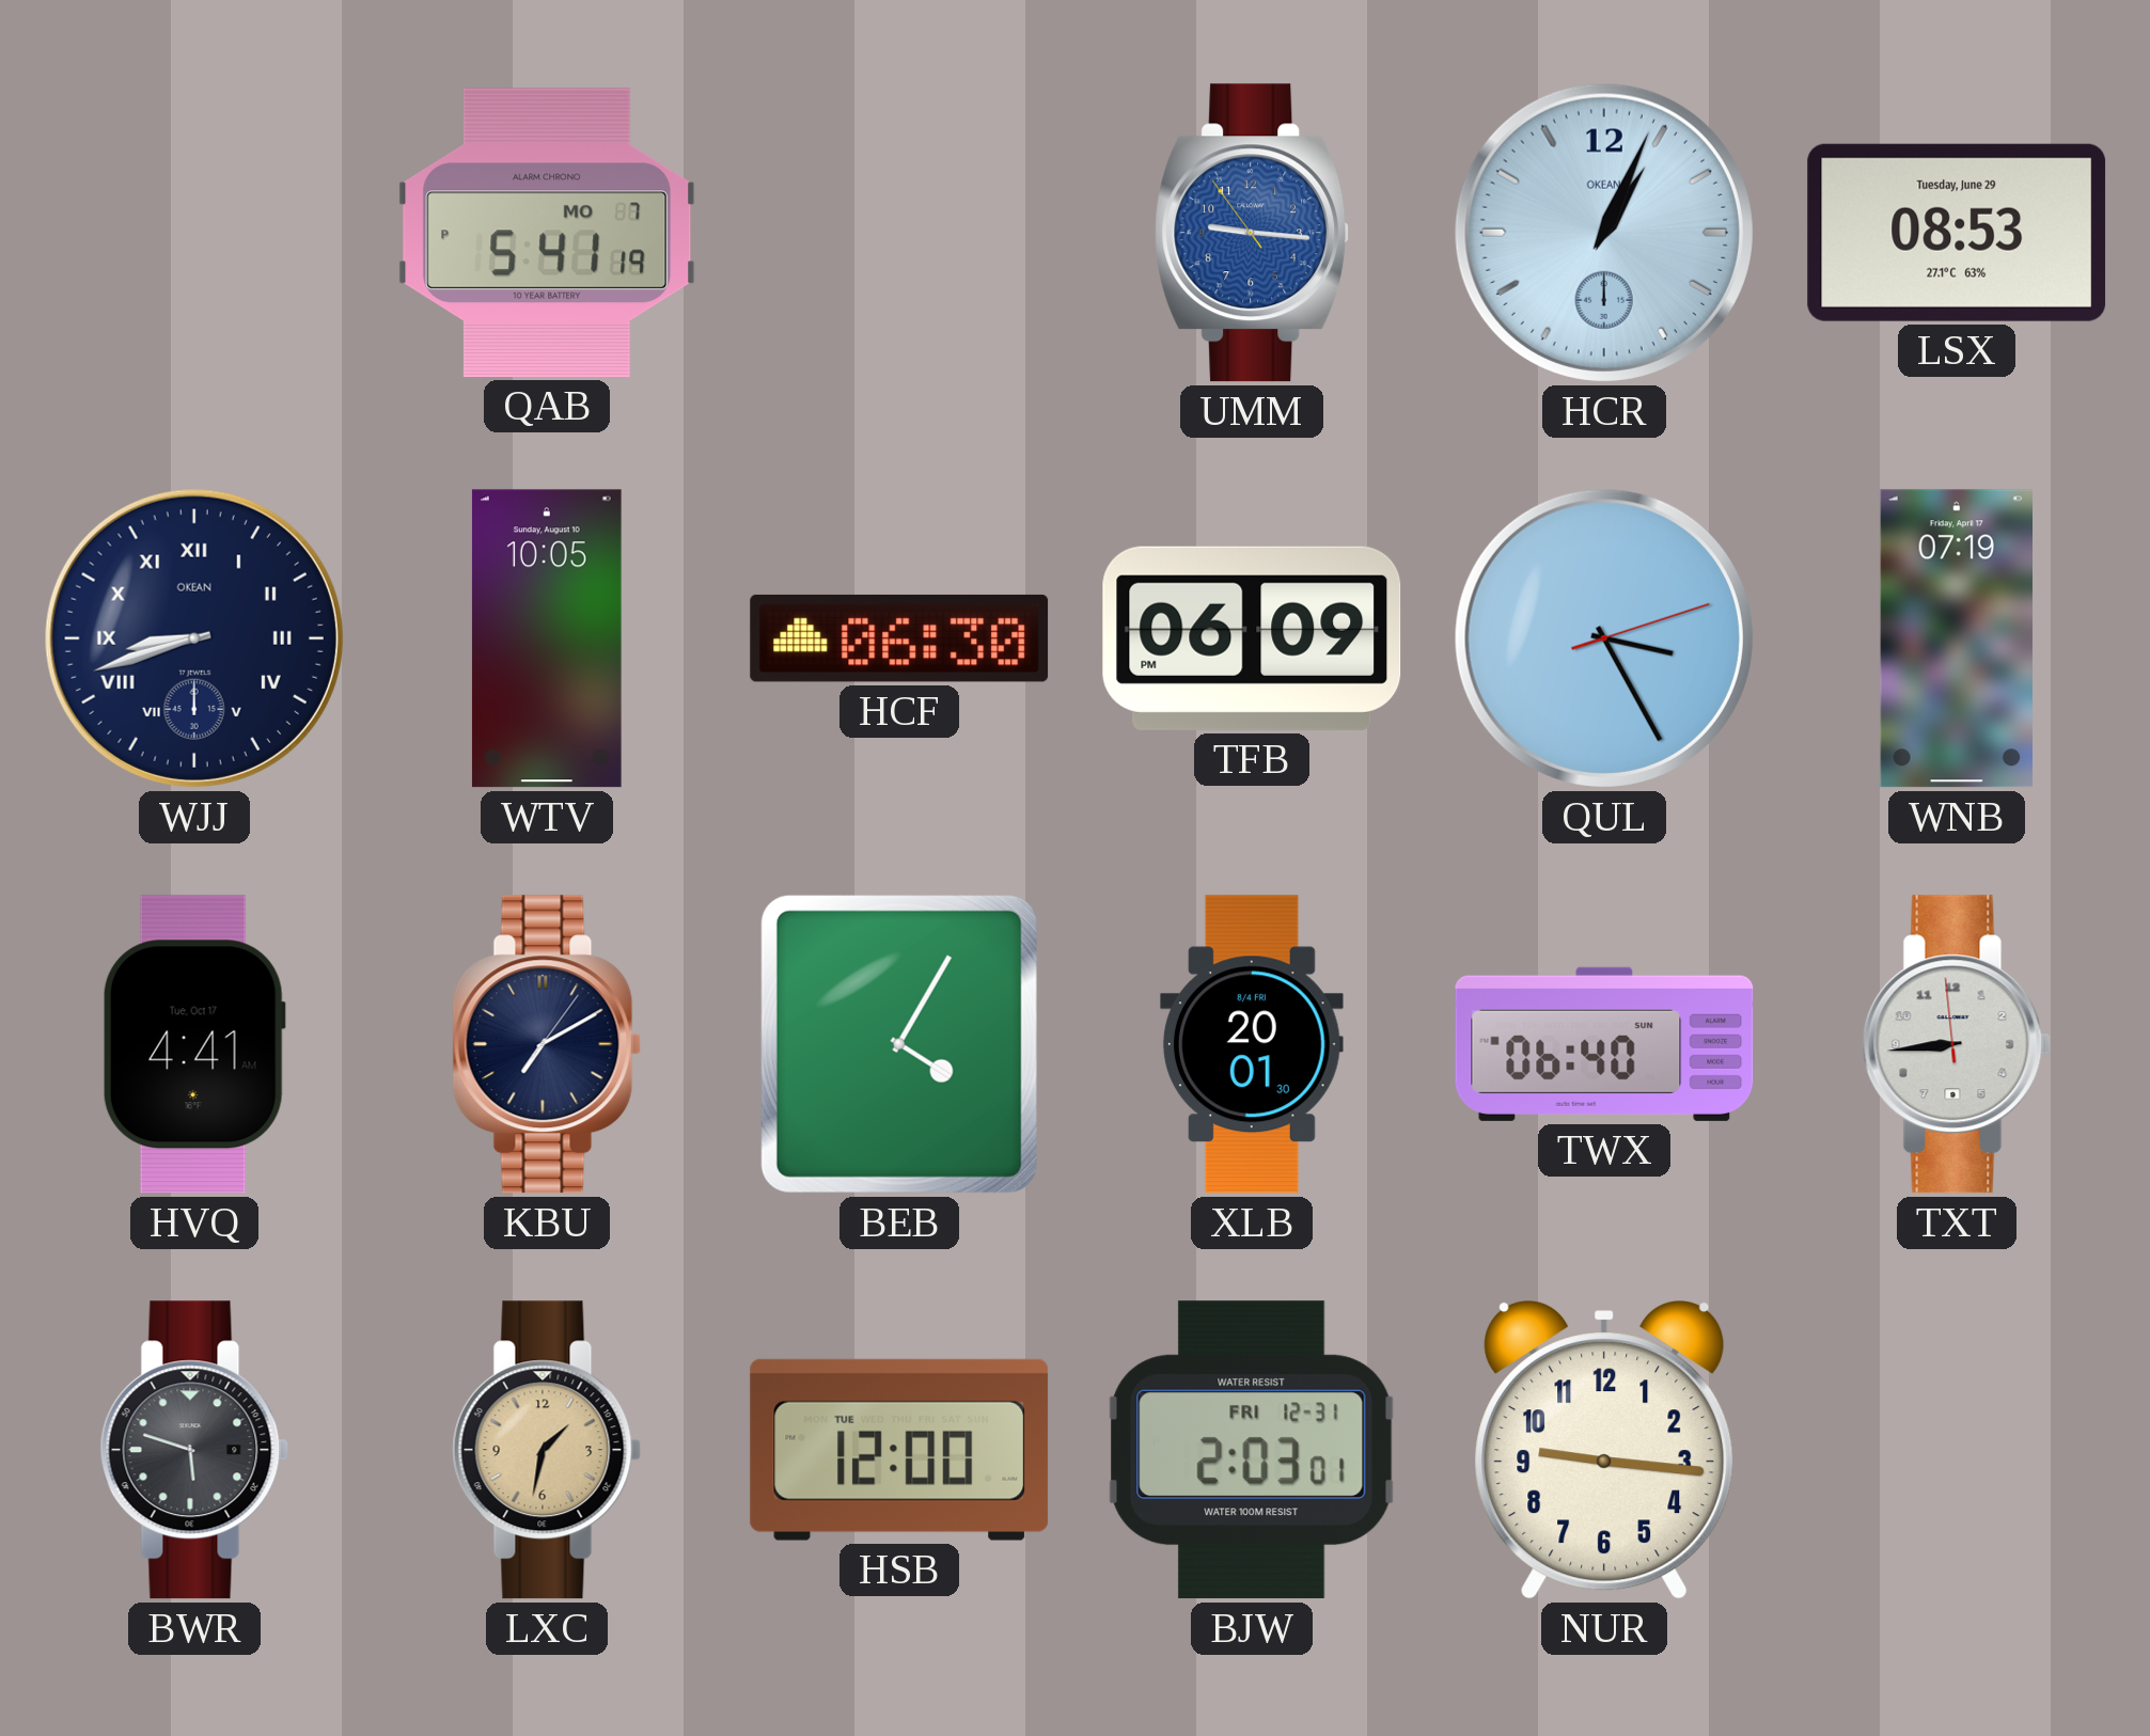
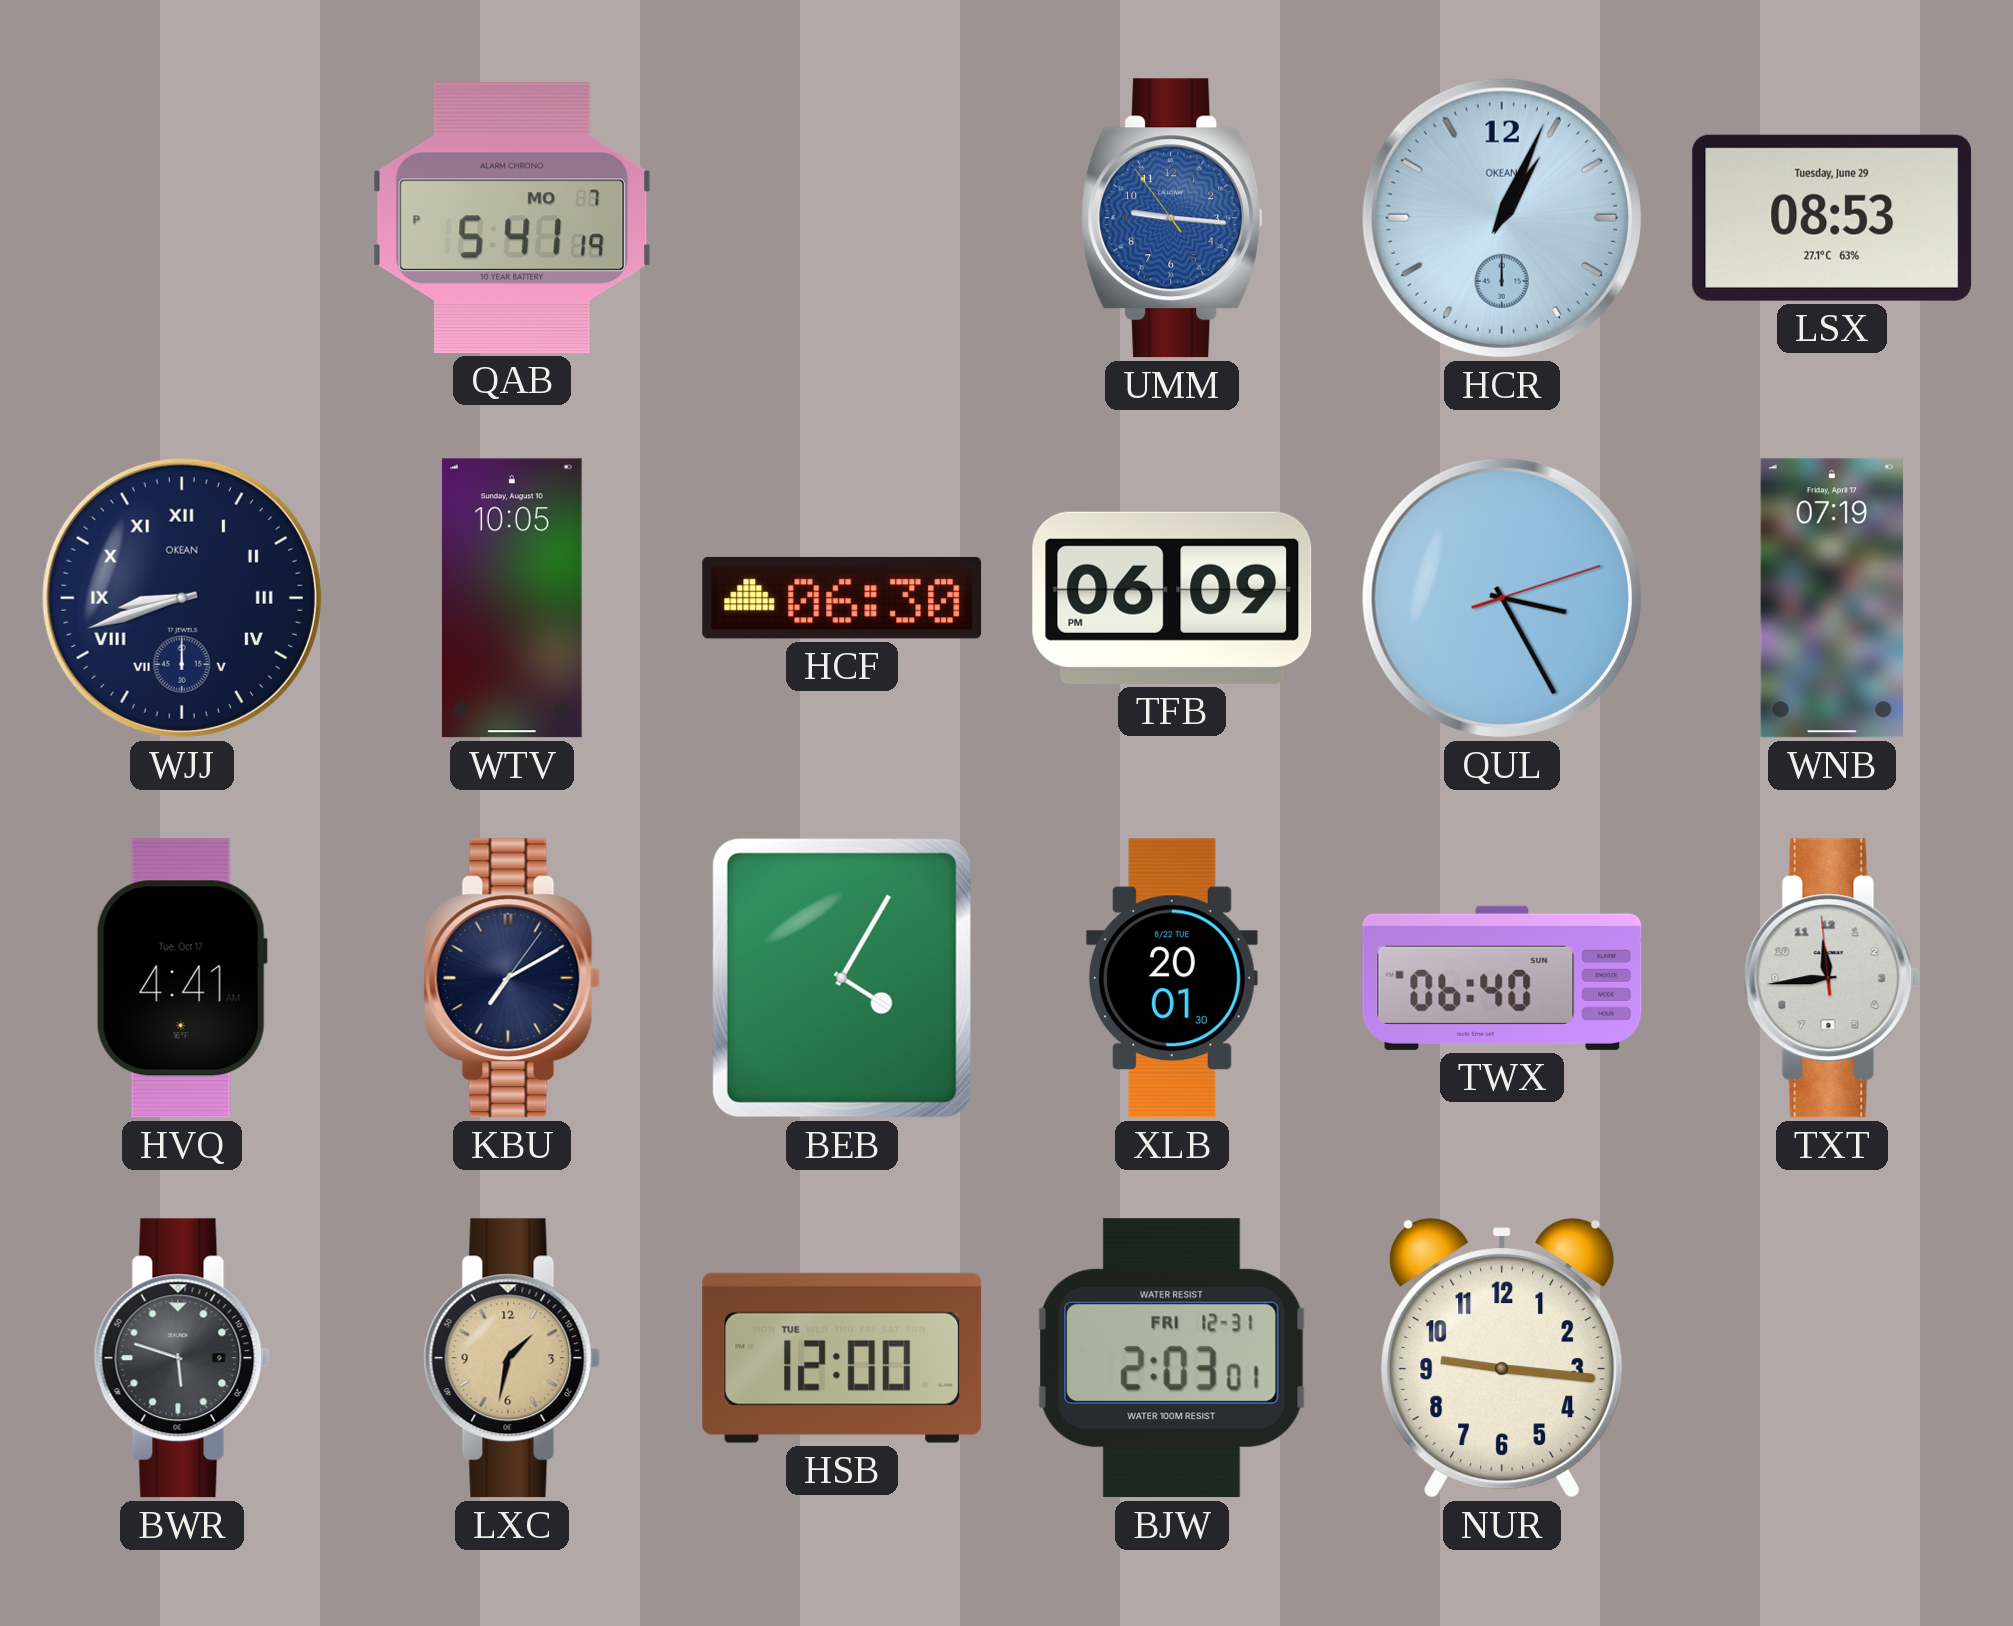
XLB date: 8/4 FRI -> 8/22 TUE
TXT: 8:43 -> 11:43
